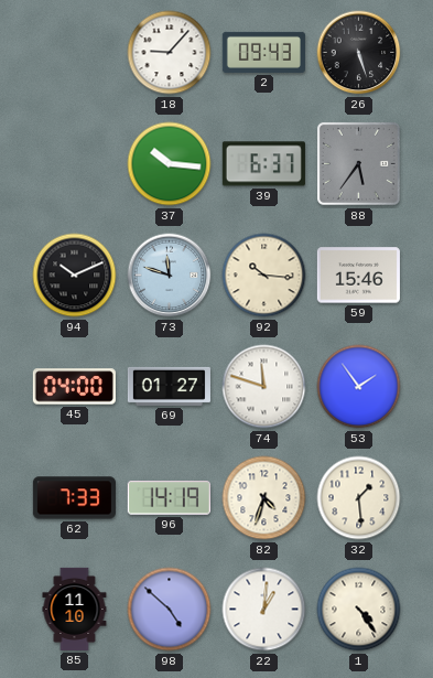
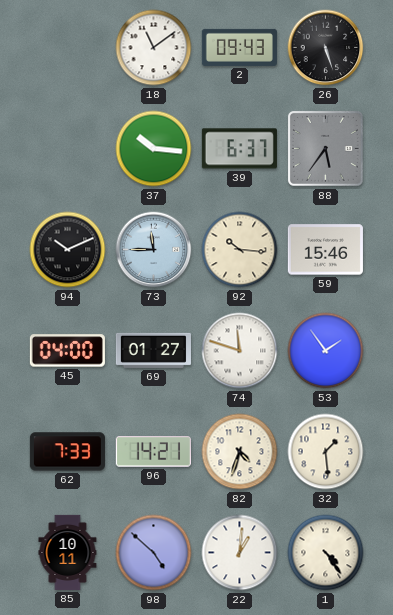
18: 9:07 -> 11:09
73: 11:48 -> 11:45
96: 14:19 -> 14:21
85: 11:10 -> 10:11
